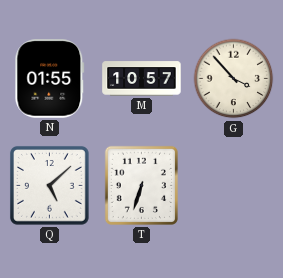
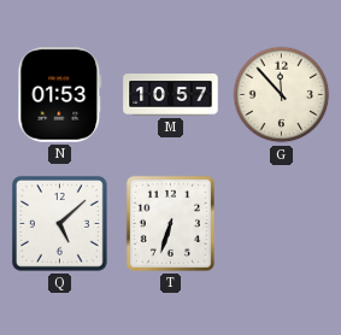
N: 01:55 -> 01:53
G: 3:53 -> 11:53
